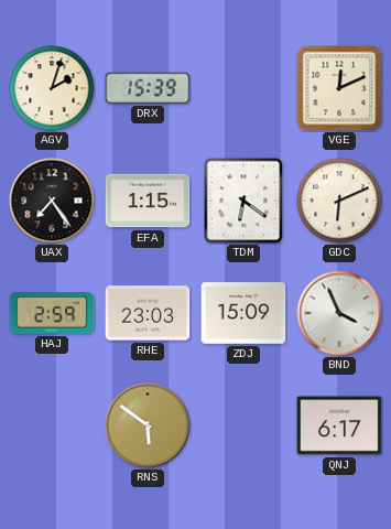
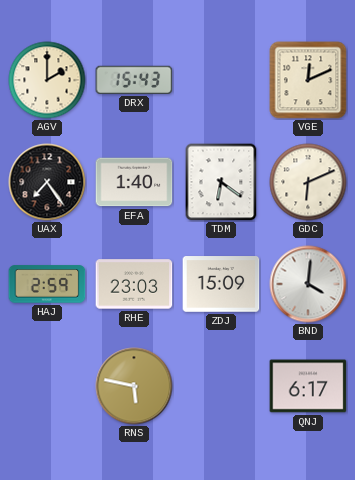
AGV: 2:03 -> 2:00
DRX: 15:39 -> 15:43
EFA: 1:15 -> 1:40
BND: 3:56 -> 4:01
RNS: 5:51 -> 5:47
